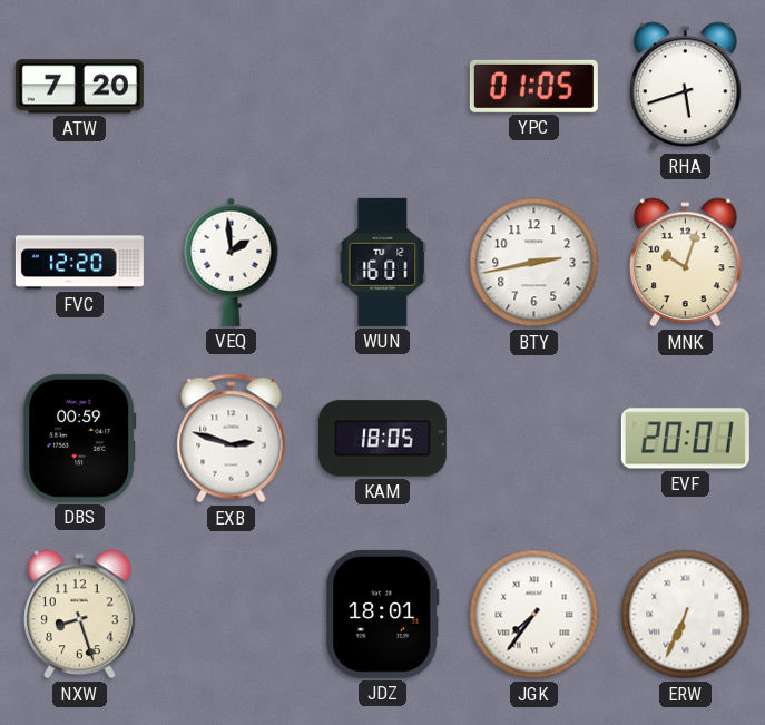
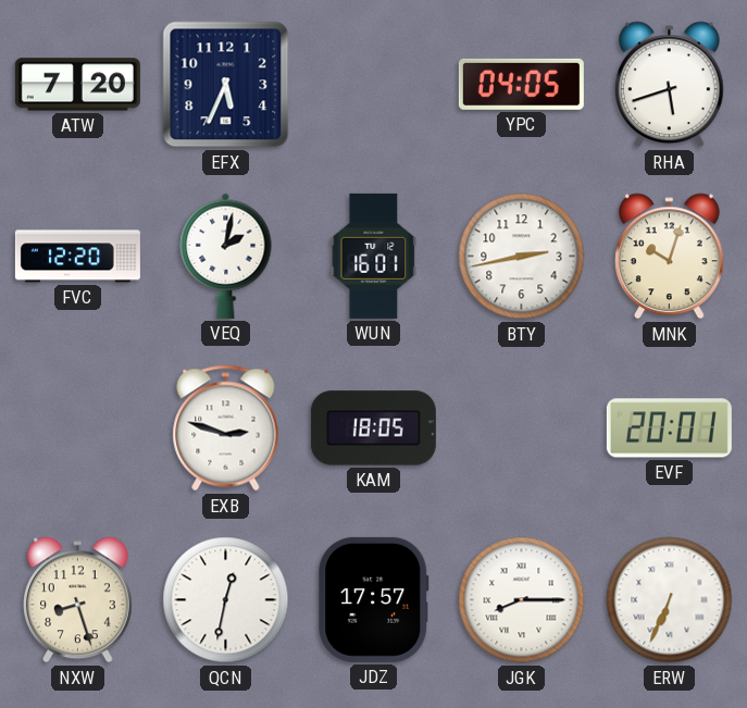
EFX: none -> 5:34
YPC: 01:05 -> 04:05
VEQ: 1:59 -> 2:02
DBS: 00:59 -> none
QCN: none -> 12:32
JDZ: 18:01 -> 17:57
JGK: 7:36 -> 8:15
